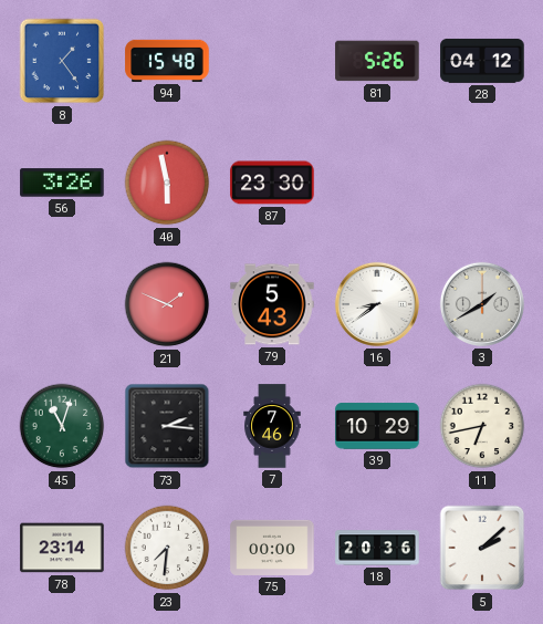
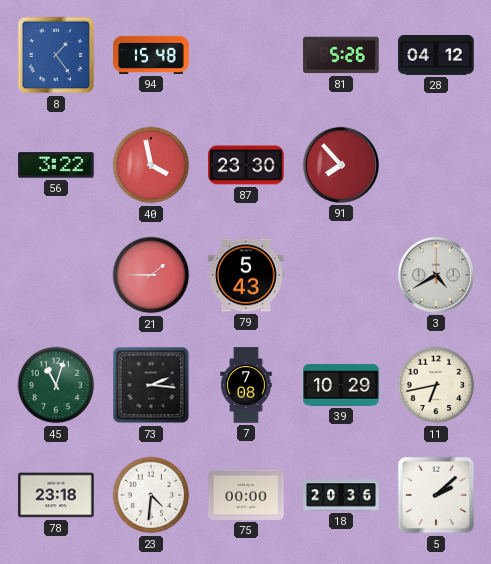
56: 3:26 -> 3:22
40: 5:58 -> 3:58
91: none -> 7:53
21: 1:49 -> 1:45
16: 8:39 -> none
3: 1:40 -> 4:40
7: 7:46 -> 7:08
78: 23:14 -> 23:18
23: 7:31 -> 4:31
